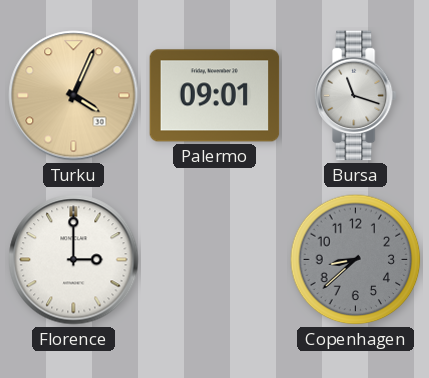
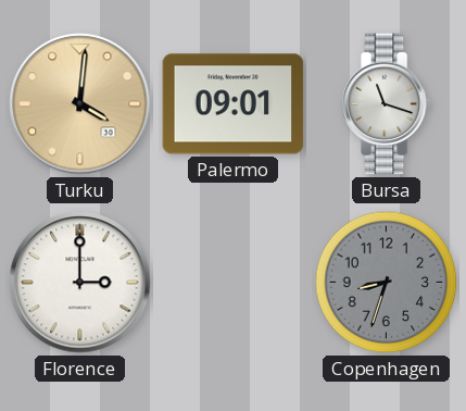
Turku: 4:04 -> 4:01
Copenhagen: 8:38 -> 8:33
